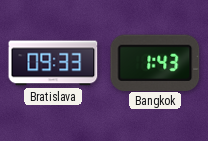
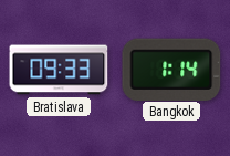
Bangkok: 1:43 -> 1:14
